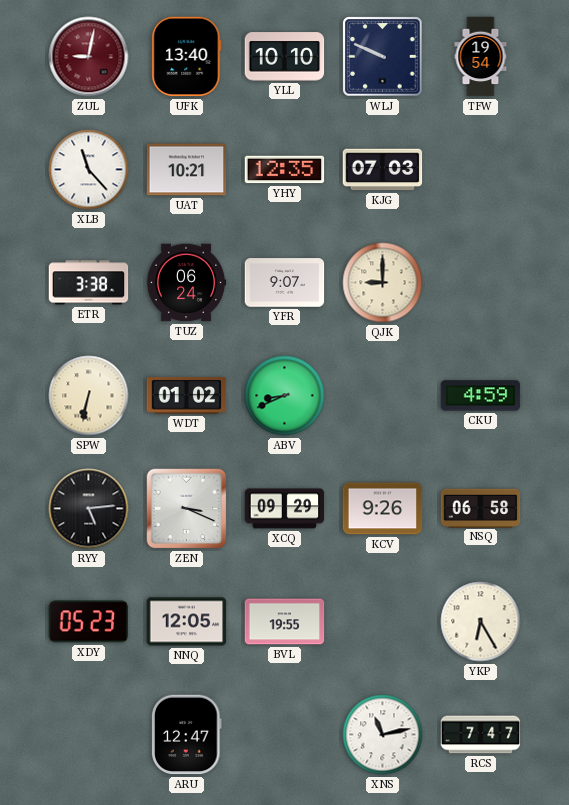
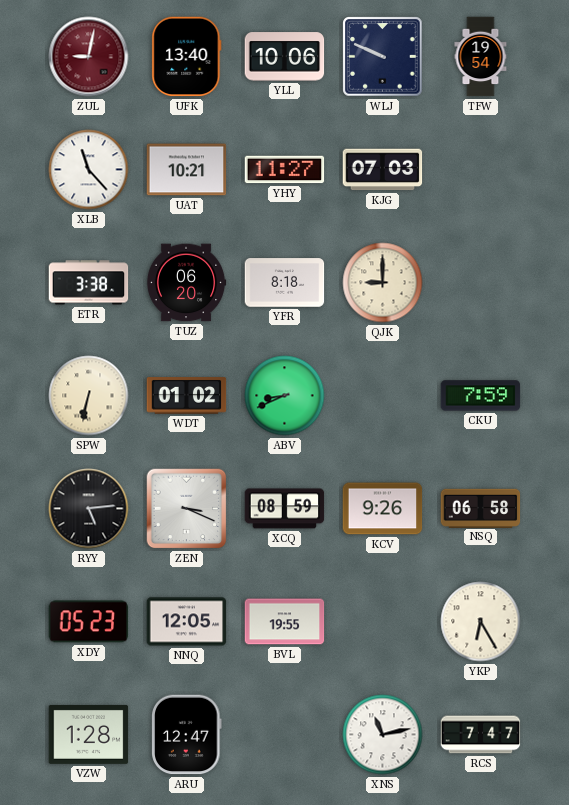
YLL: 10:10 -> 10:06
YHY: 12:35 -> 11:27
TUZ: 06:24 -> 06:20
YFR: 9:07 -> 8:18
CKU: 4:59 -> 7:59
XCQ: 09:29 -> 08:59
VZW: none -> 1:28
